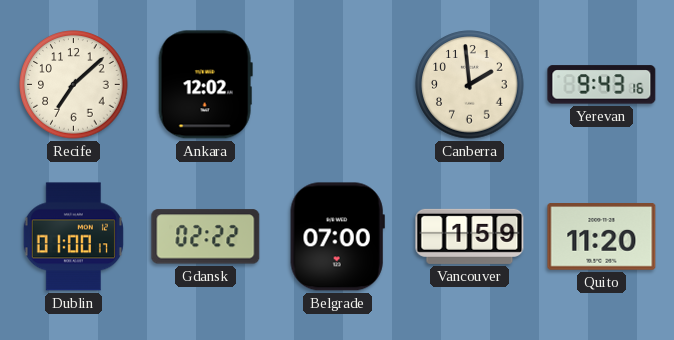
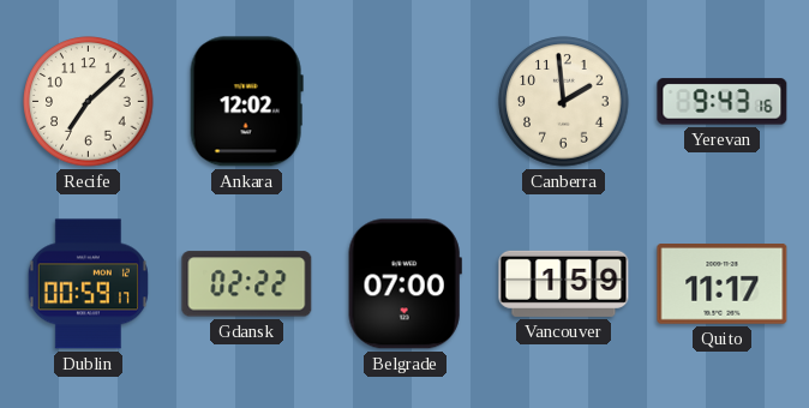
Dublin: 01:00 -> 00:59
Quito: 11:20 -> 11:17
